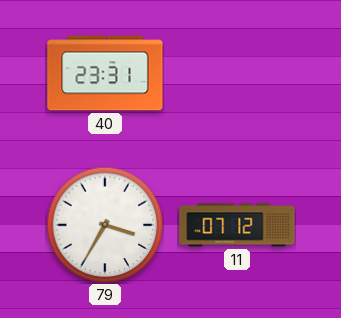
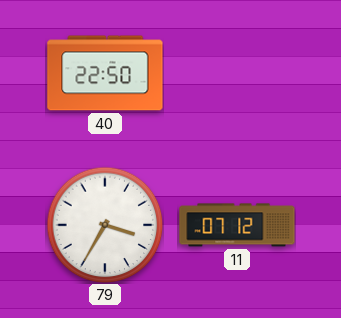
40: 23:31 -> 22:50
